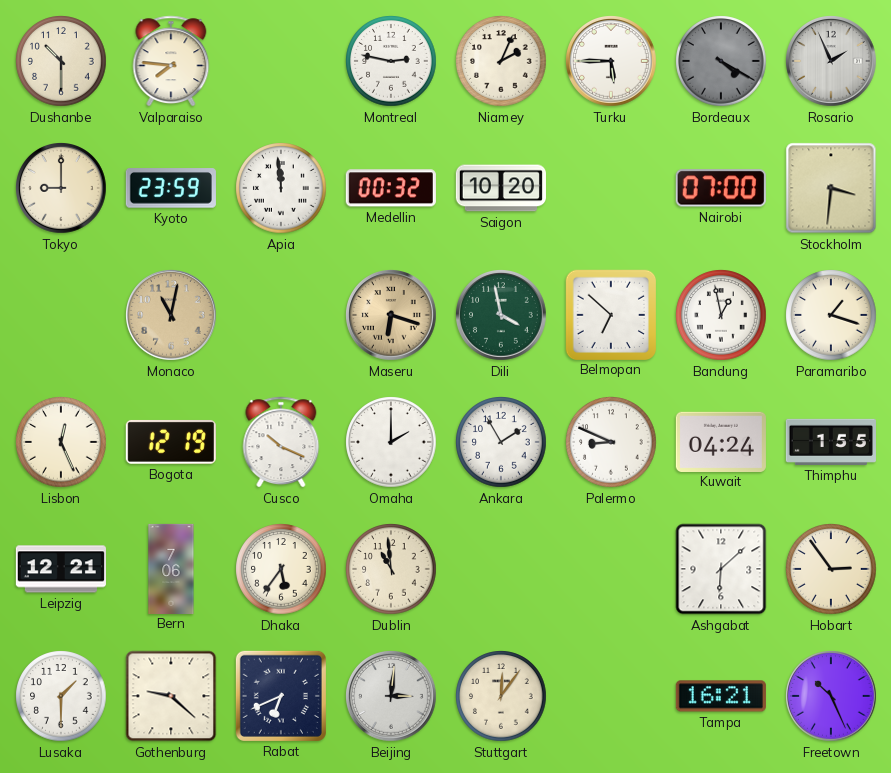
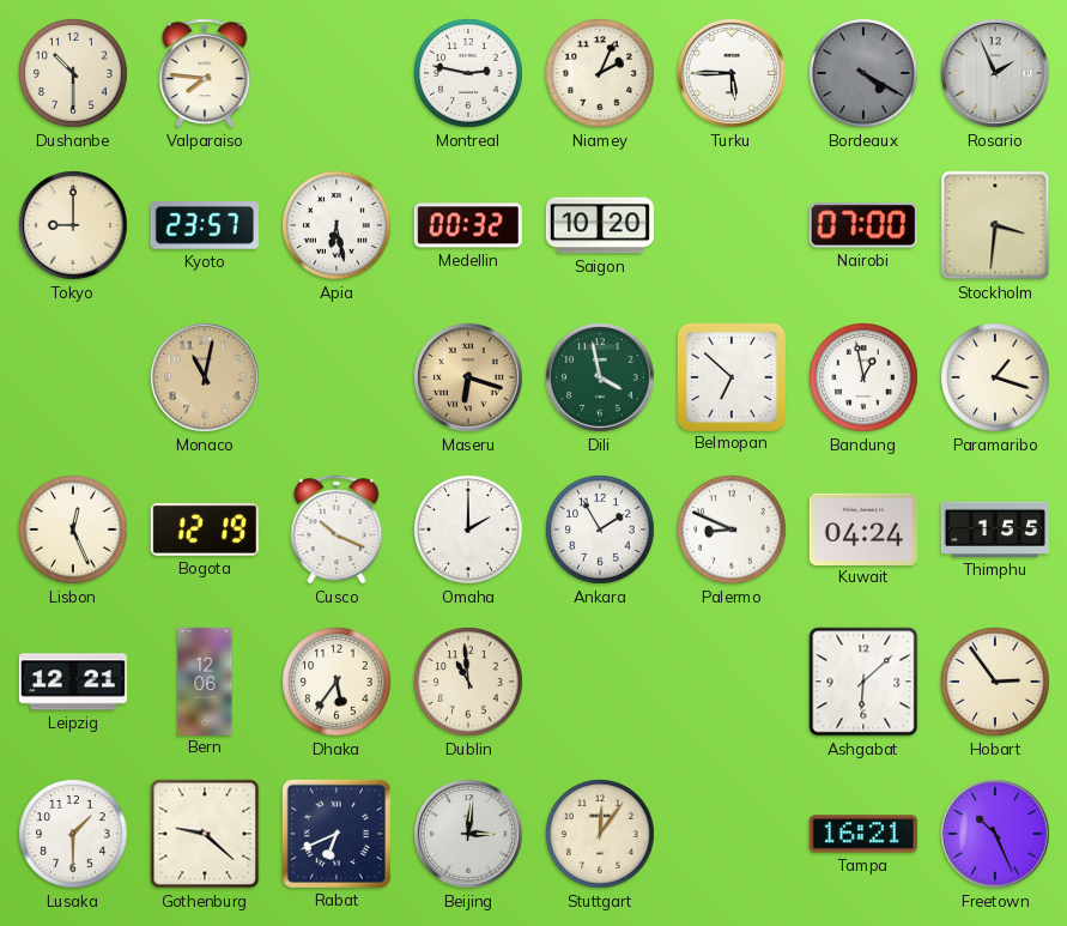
Kyoto: 23:59 -> 23:57
Apia: 11:59 -> 6:28
Bern: 7:06 -> 12:06
